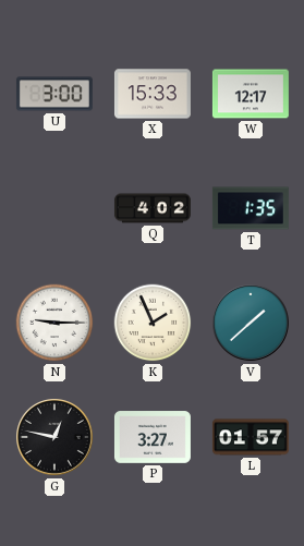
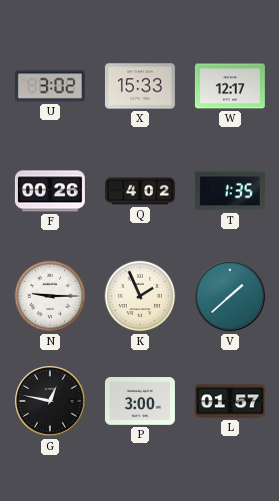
U: 3:00 -> 3:02
F: none -> 00:26
P: 3:27 -> 3:00
